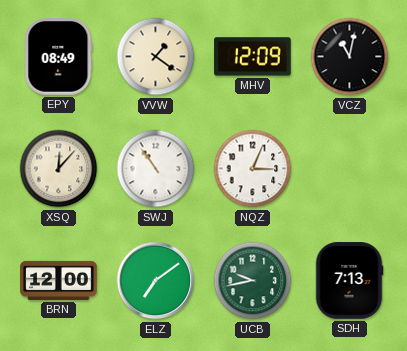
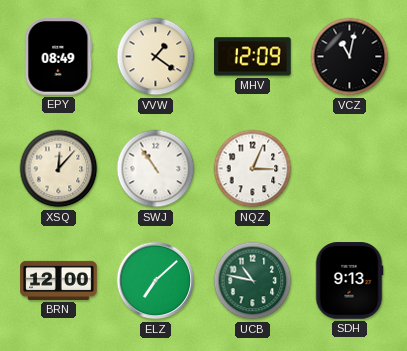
ELZ: 7:09 -> 7:08
UCB: 9:43 -> 10:47
SDH: 7:13 -> 9:13
